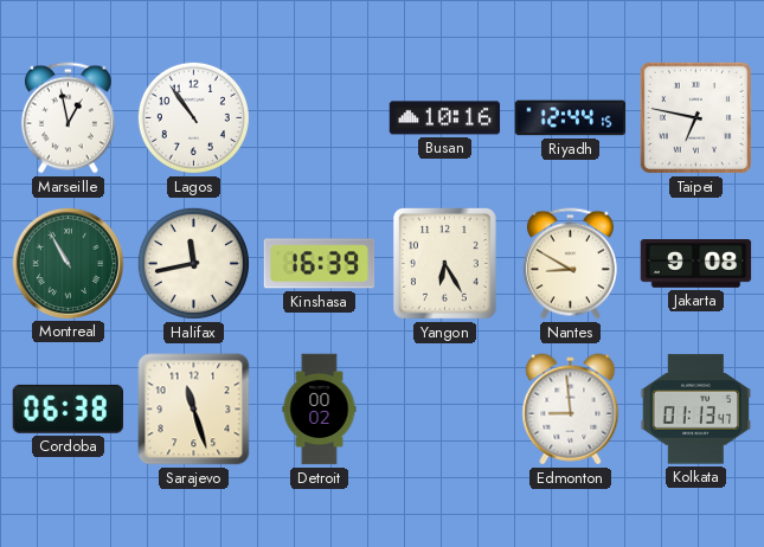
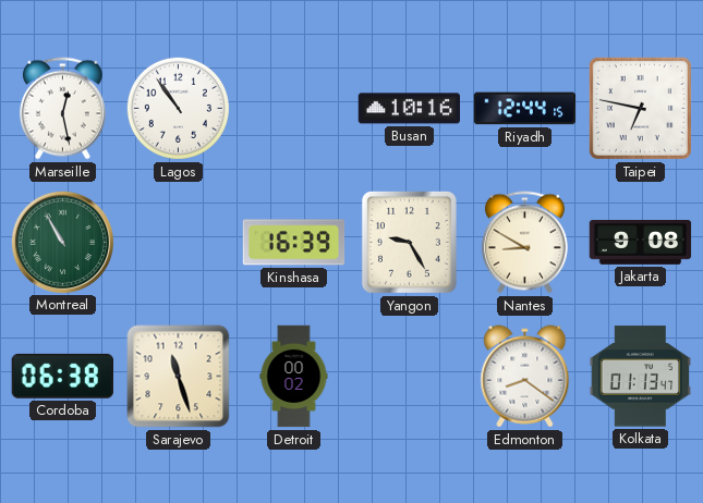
Marseille: 12:58 -> 12:28
Halifax: 11:43 -> none
Yangon: 6:25 -> 9:25
Edmonton: 8:59 -> 8:21
